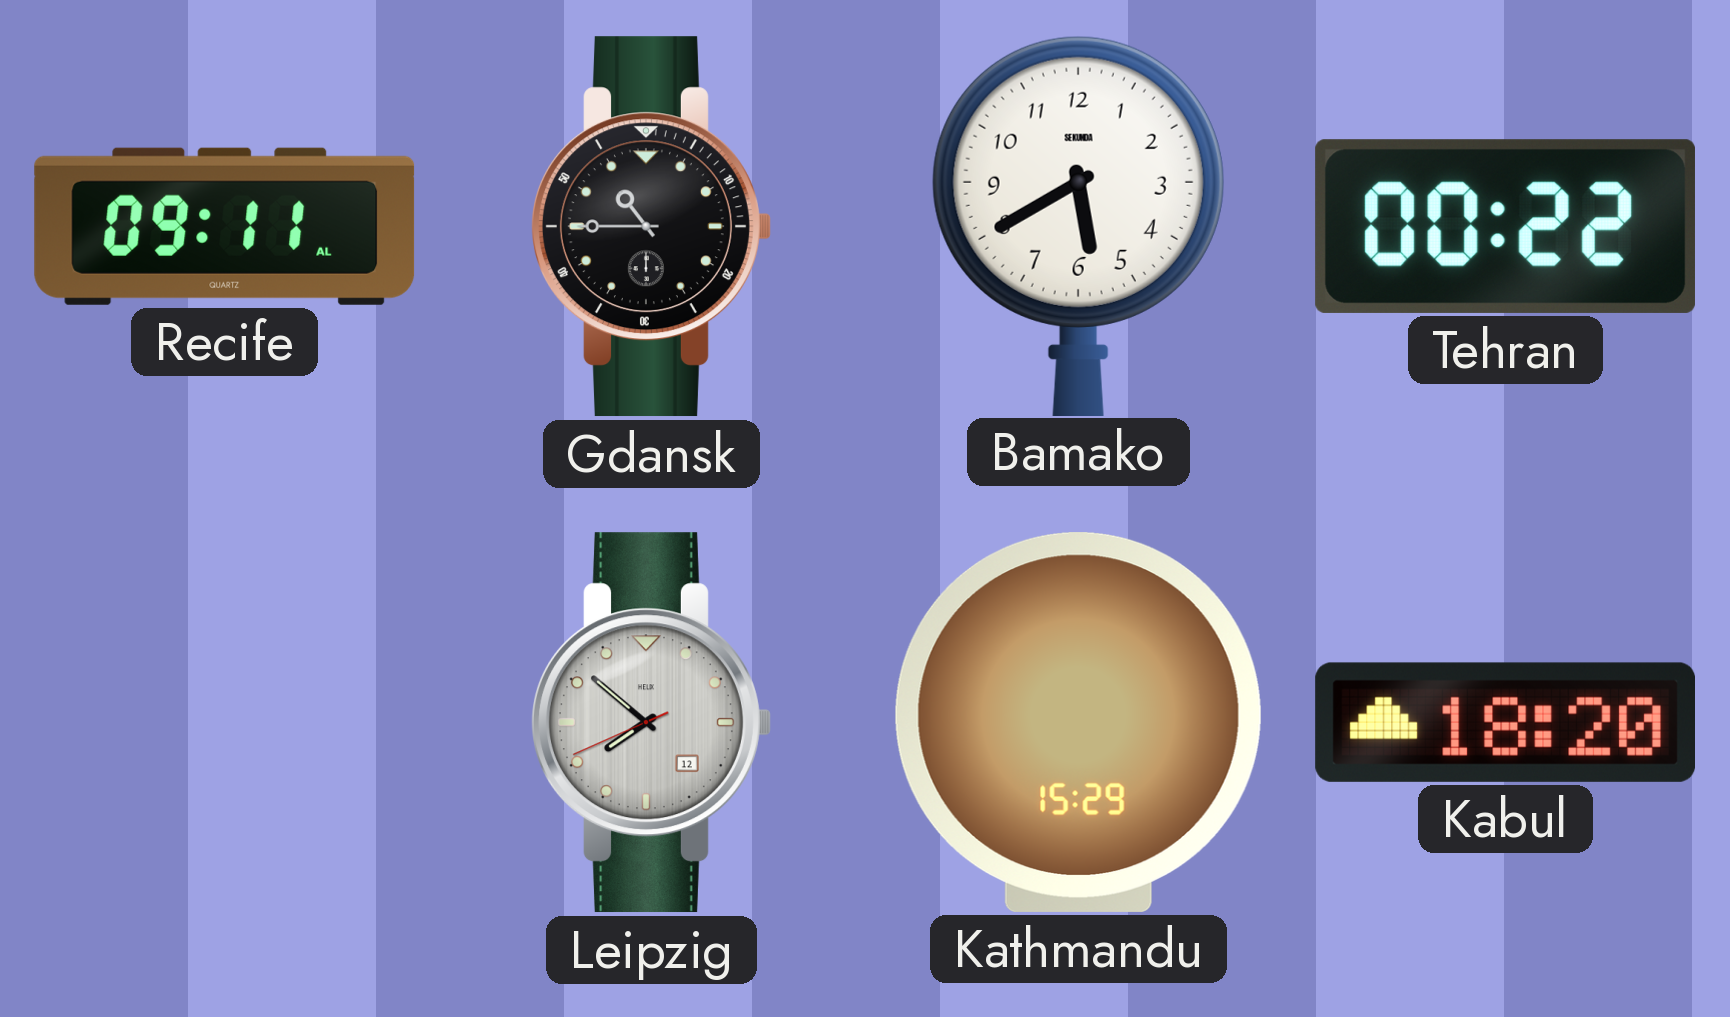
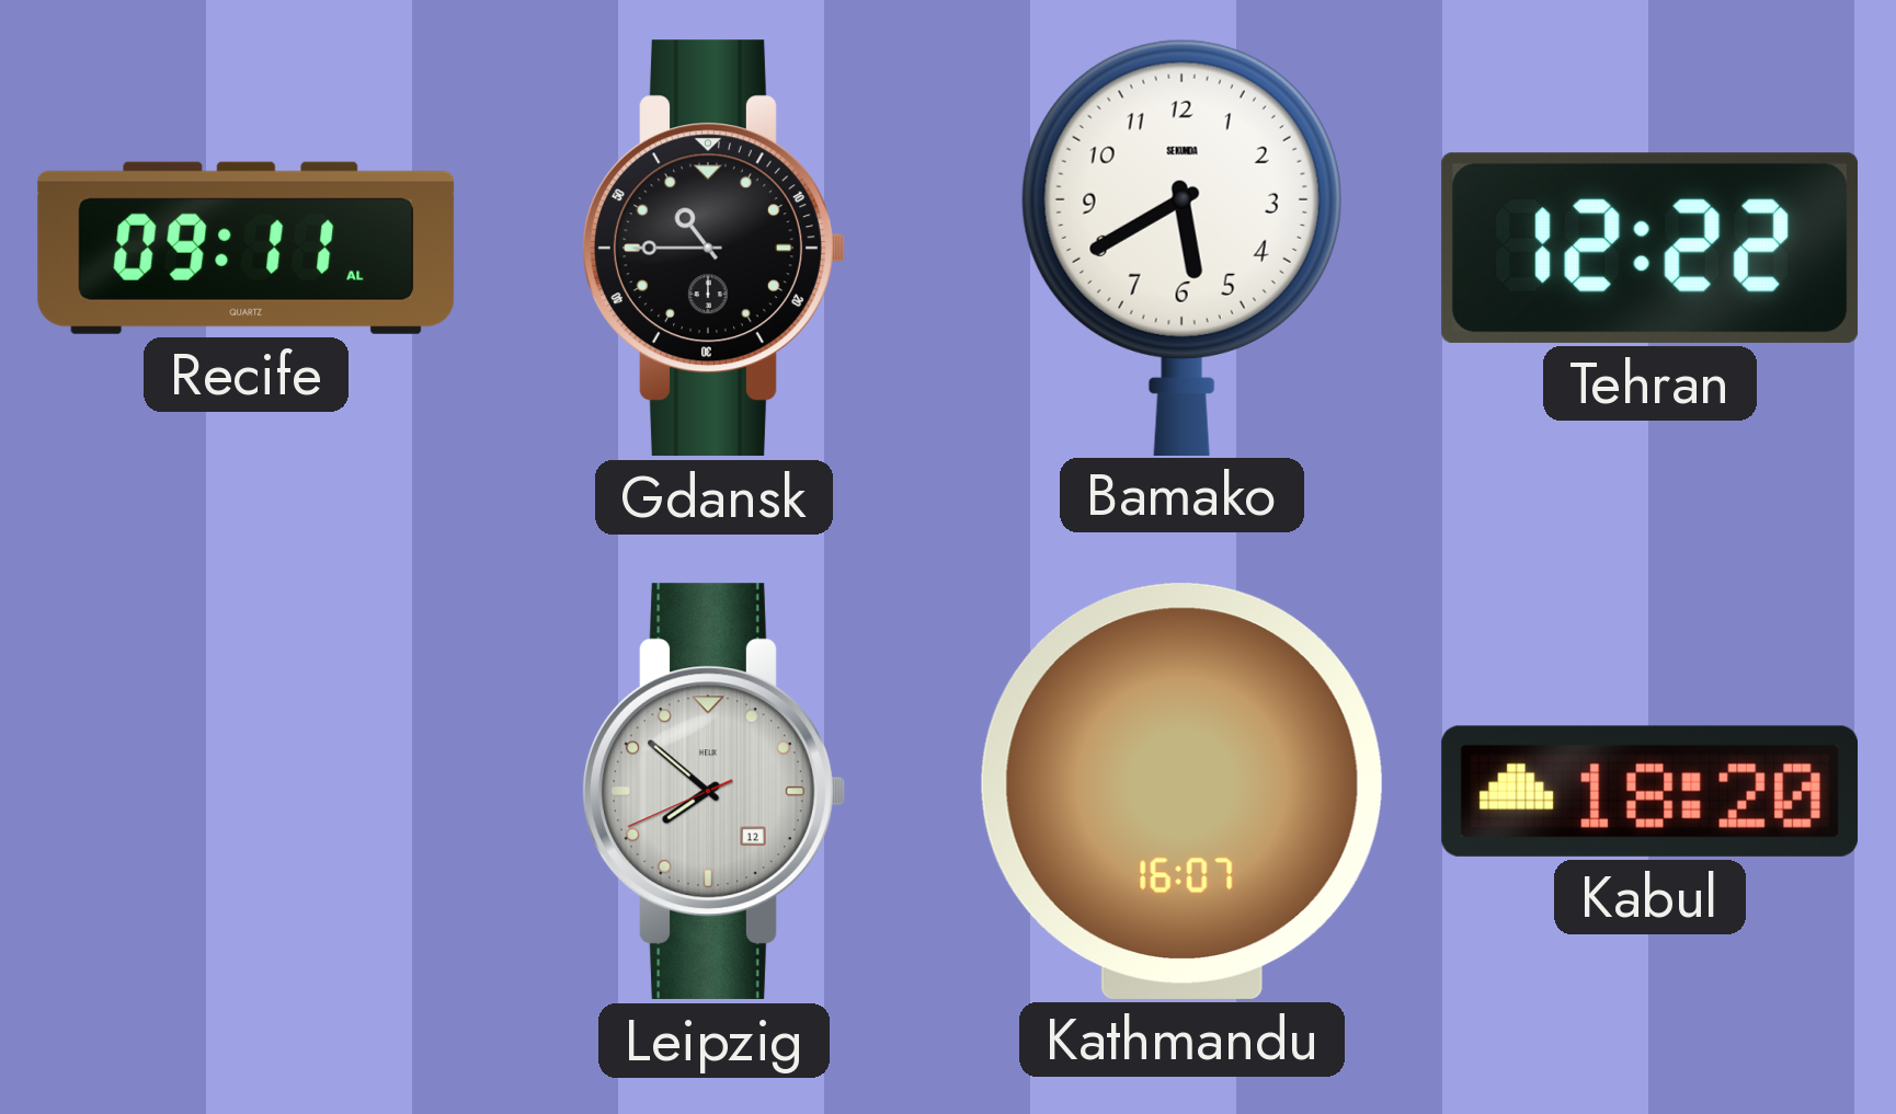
Tehran: 00:22 -> 12:22
Kathmandu: 15:29 -> 16:07
